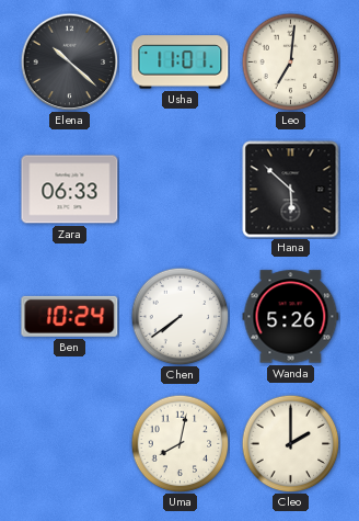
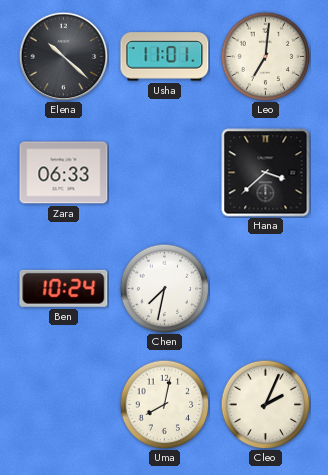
Hana: 5:52 -> 3:38
Chen: 7:39 -> 7:32
Wanda: 5:26 -> none
Cleo: 2:00 -> 2:04
